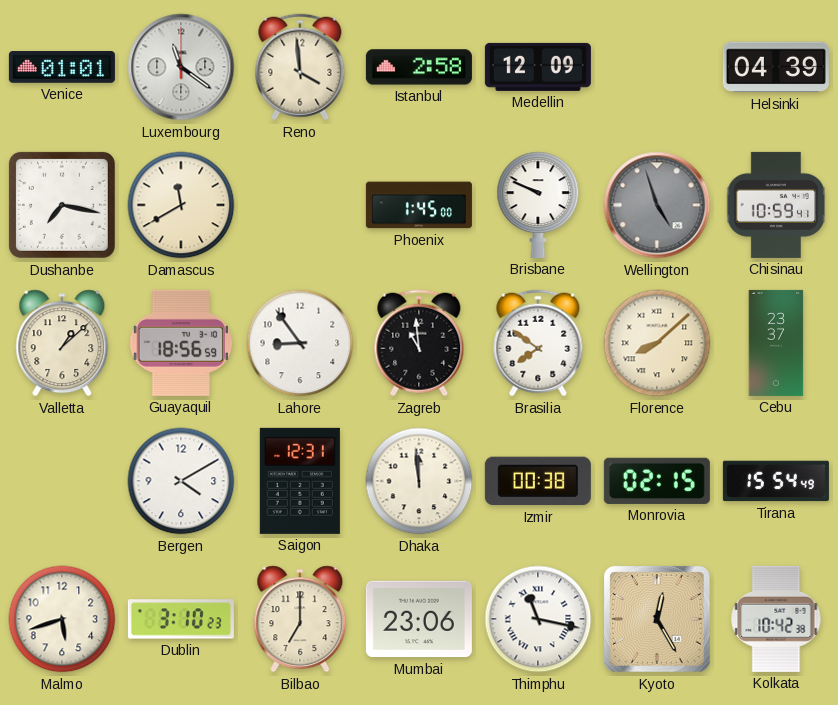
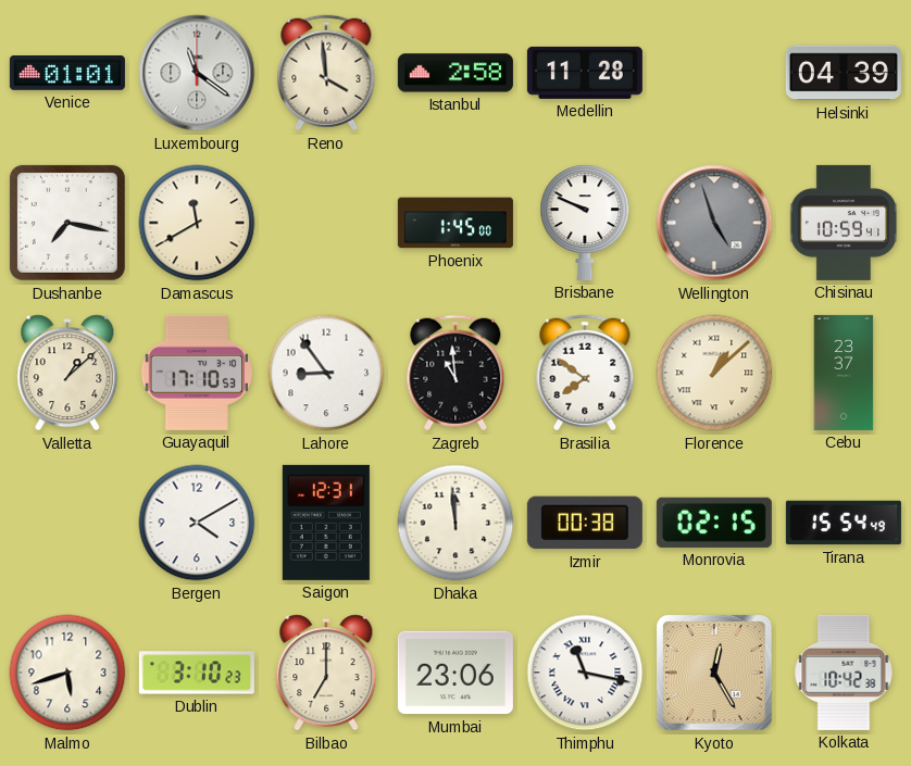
Medellin: 12:09 -> 11:28
Guayaquil: 18:56 -> 17:10
Florence: 8:08 -> 1:08
